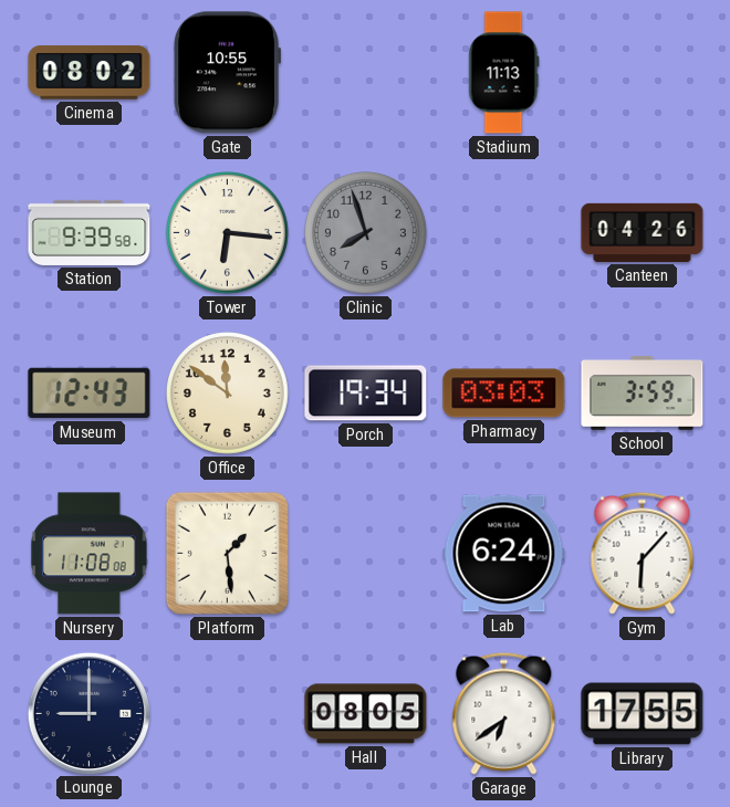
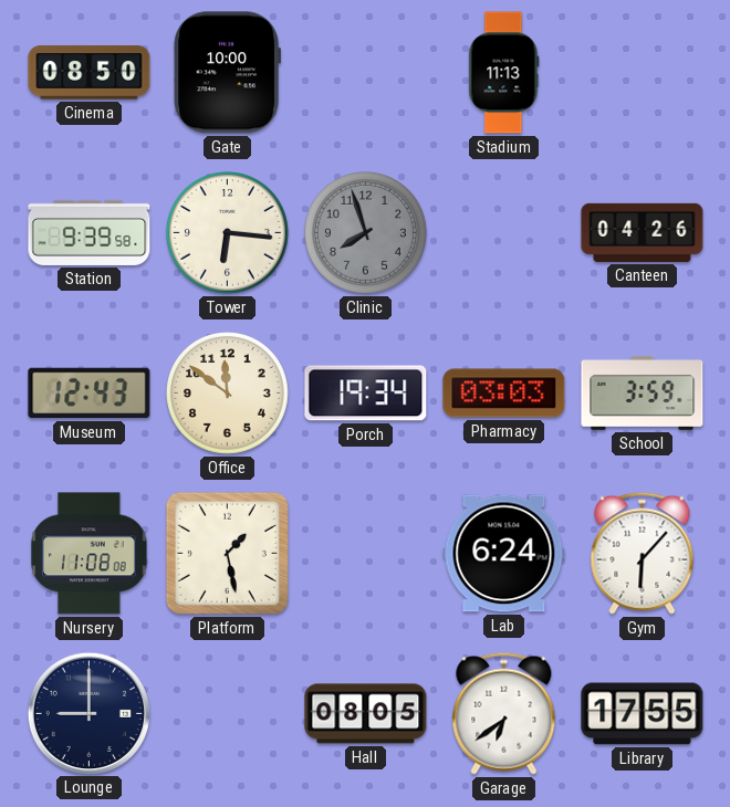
Cinema: 08:02 -> 08:50
Gate: 10:55 -> 10:00
Platform: 1:29 -> 1:28
